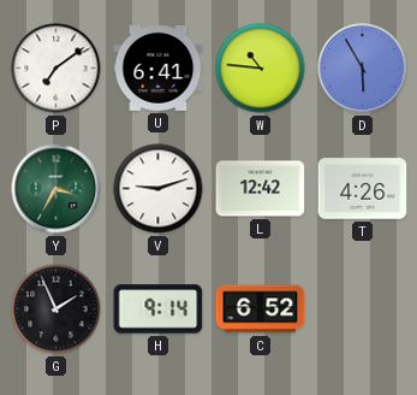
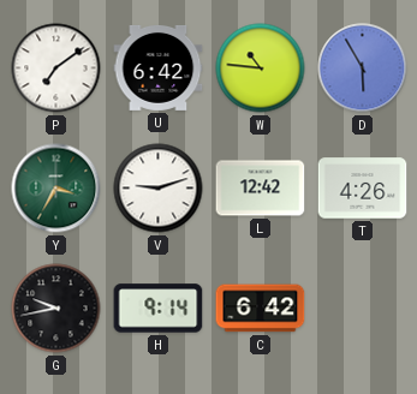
U: 6:41 -> 6:42
G: 1:56 -> 9:43
C: 6:52 -> 6:42
